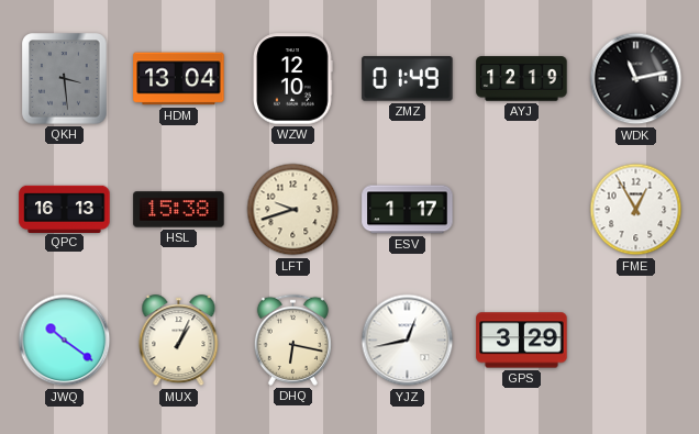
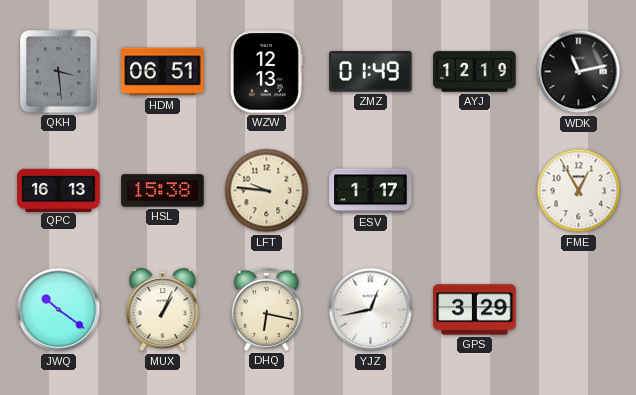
HDM: 13:04 -> 06:51
WZW: 12:10 -> 12:13
LFT: 9:42 -> 9:46
